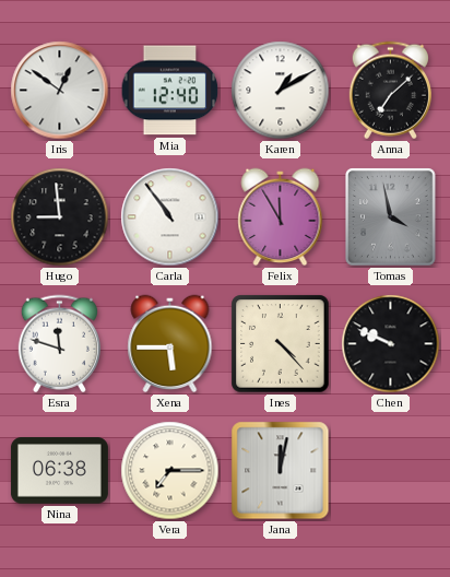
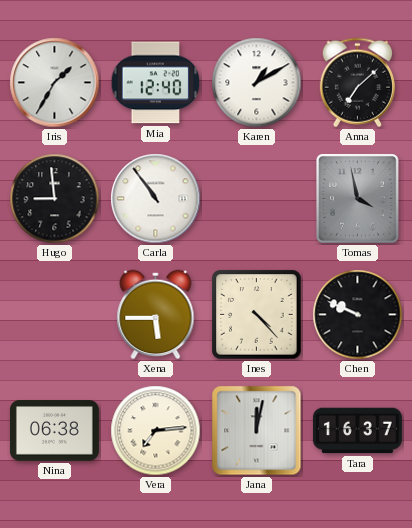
Iris: 12:51 -> 1:35
Felix: 11:55 -> none
Esra: 11:48 -> none
Vera: 7:15 -> 7:14
Tara: none -> 16:37
